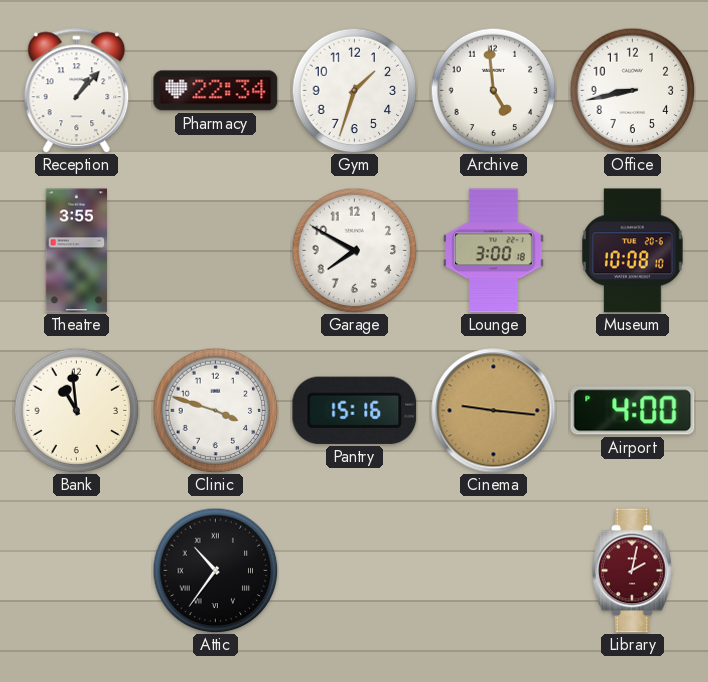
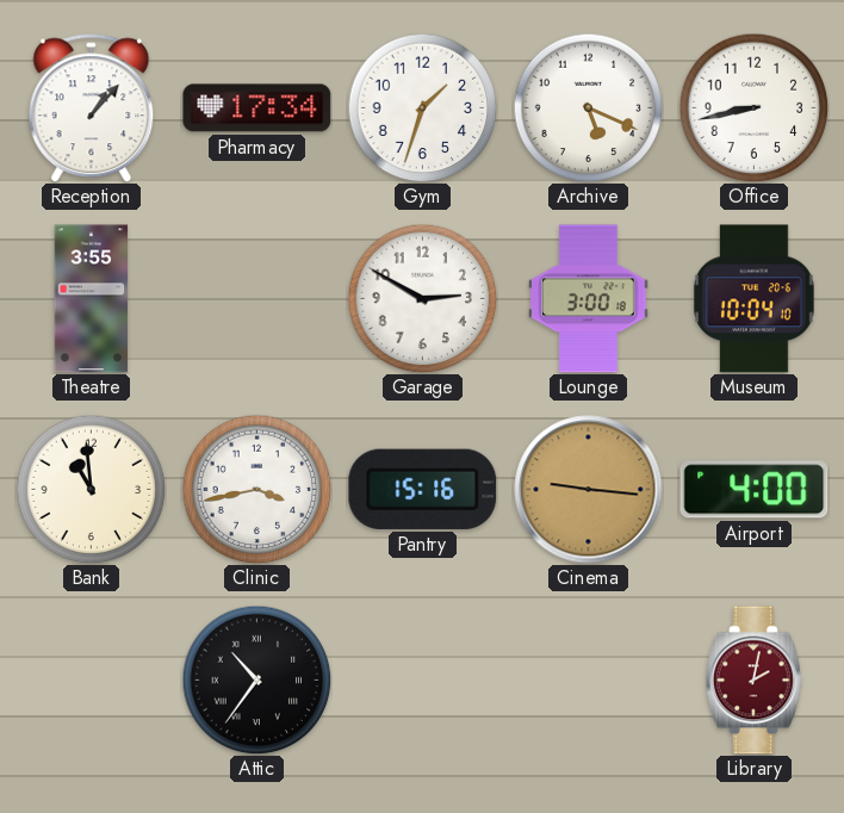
Pharmacy: 22:34 -> 17:34
Archive: 4:59 -> 5:19
Garage: 7:50 -> 2:50
Museum: 10:08 -> 10:04
Clinic: 3:48 -> 3:43
